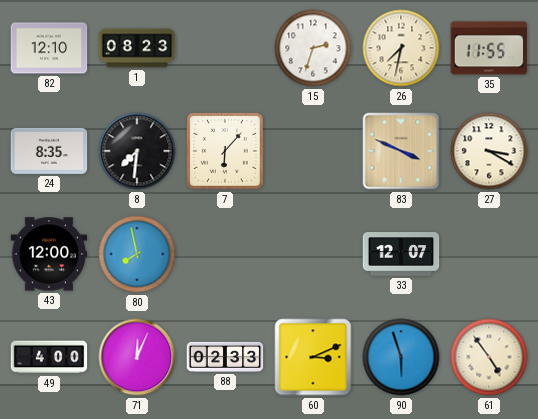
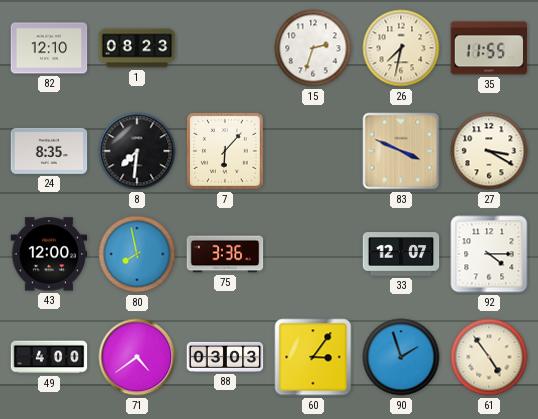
75: none -> 3:36
92: none -> 4:15
71: 12:04 -> 4:39
88: 02:33 -> 03:03
60: 3:11 -> 3:06
90: 5:57 -> 1:57
